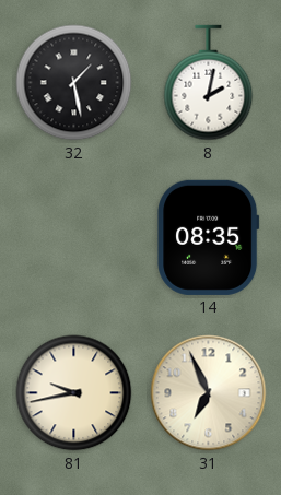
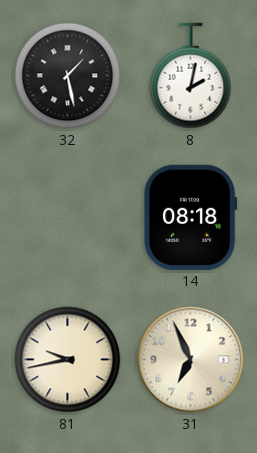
14: 08:35 -> 08:18
